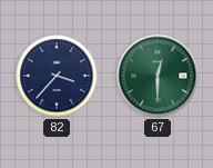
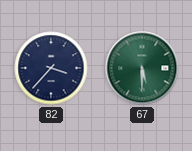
67: 12:30 -> 5:30
